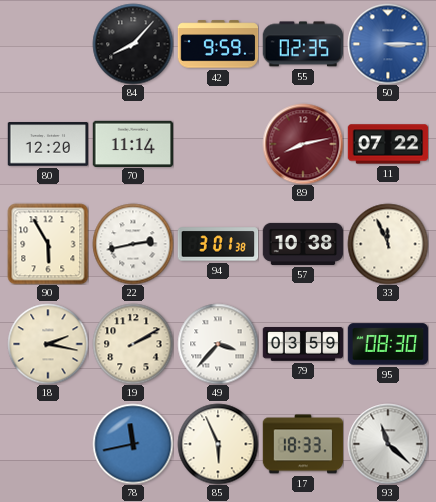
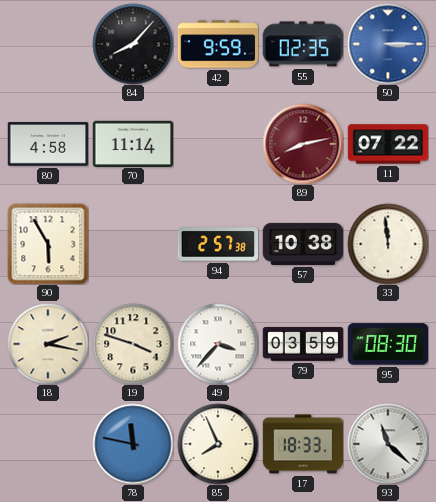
80: 12:20 -> 4:58
22: 2:43 -> none
94: 3:01 -> 2:57
33: 11:56 -> 11:59
19: 2:10 -> 3:48
78: 11:43 -> 11:47
85: 5:56 -> 7:56
